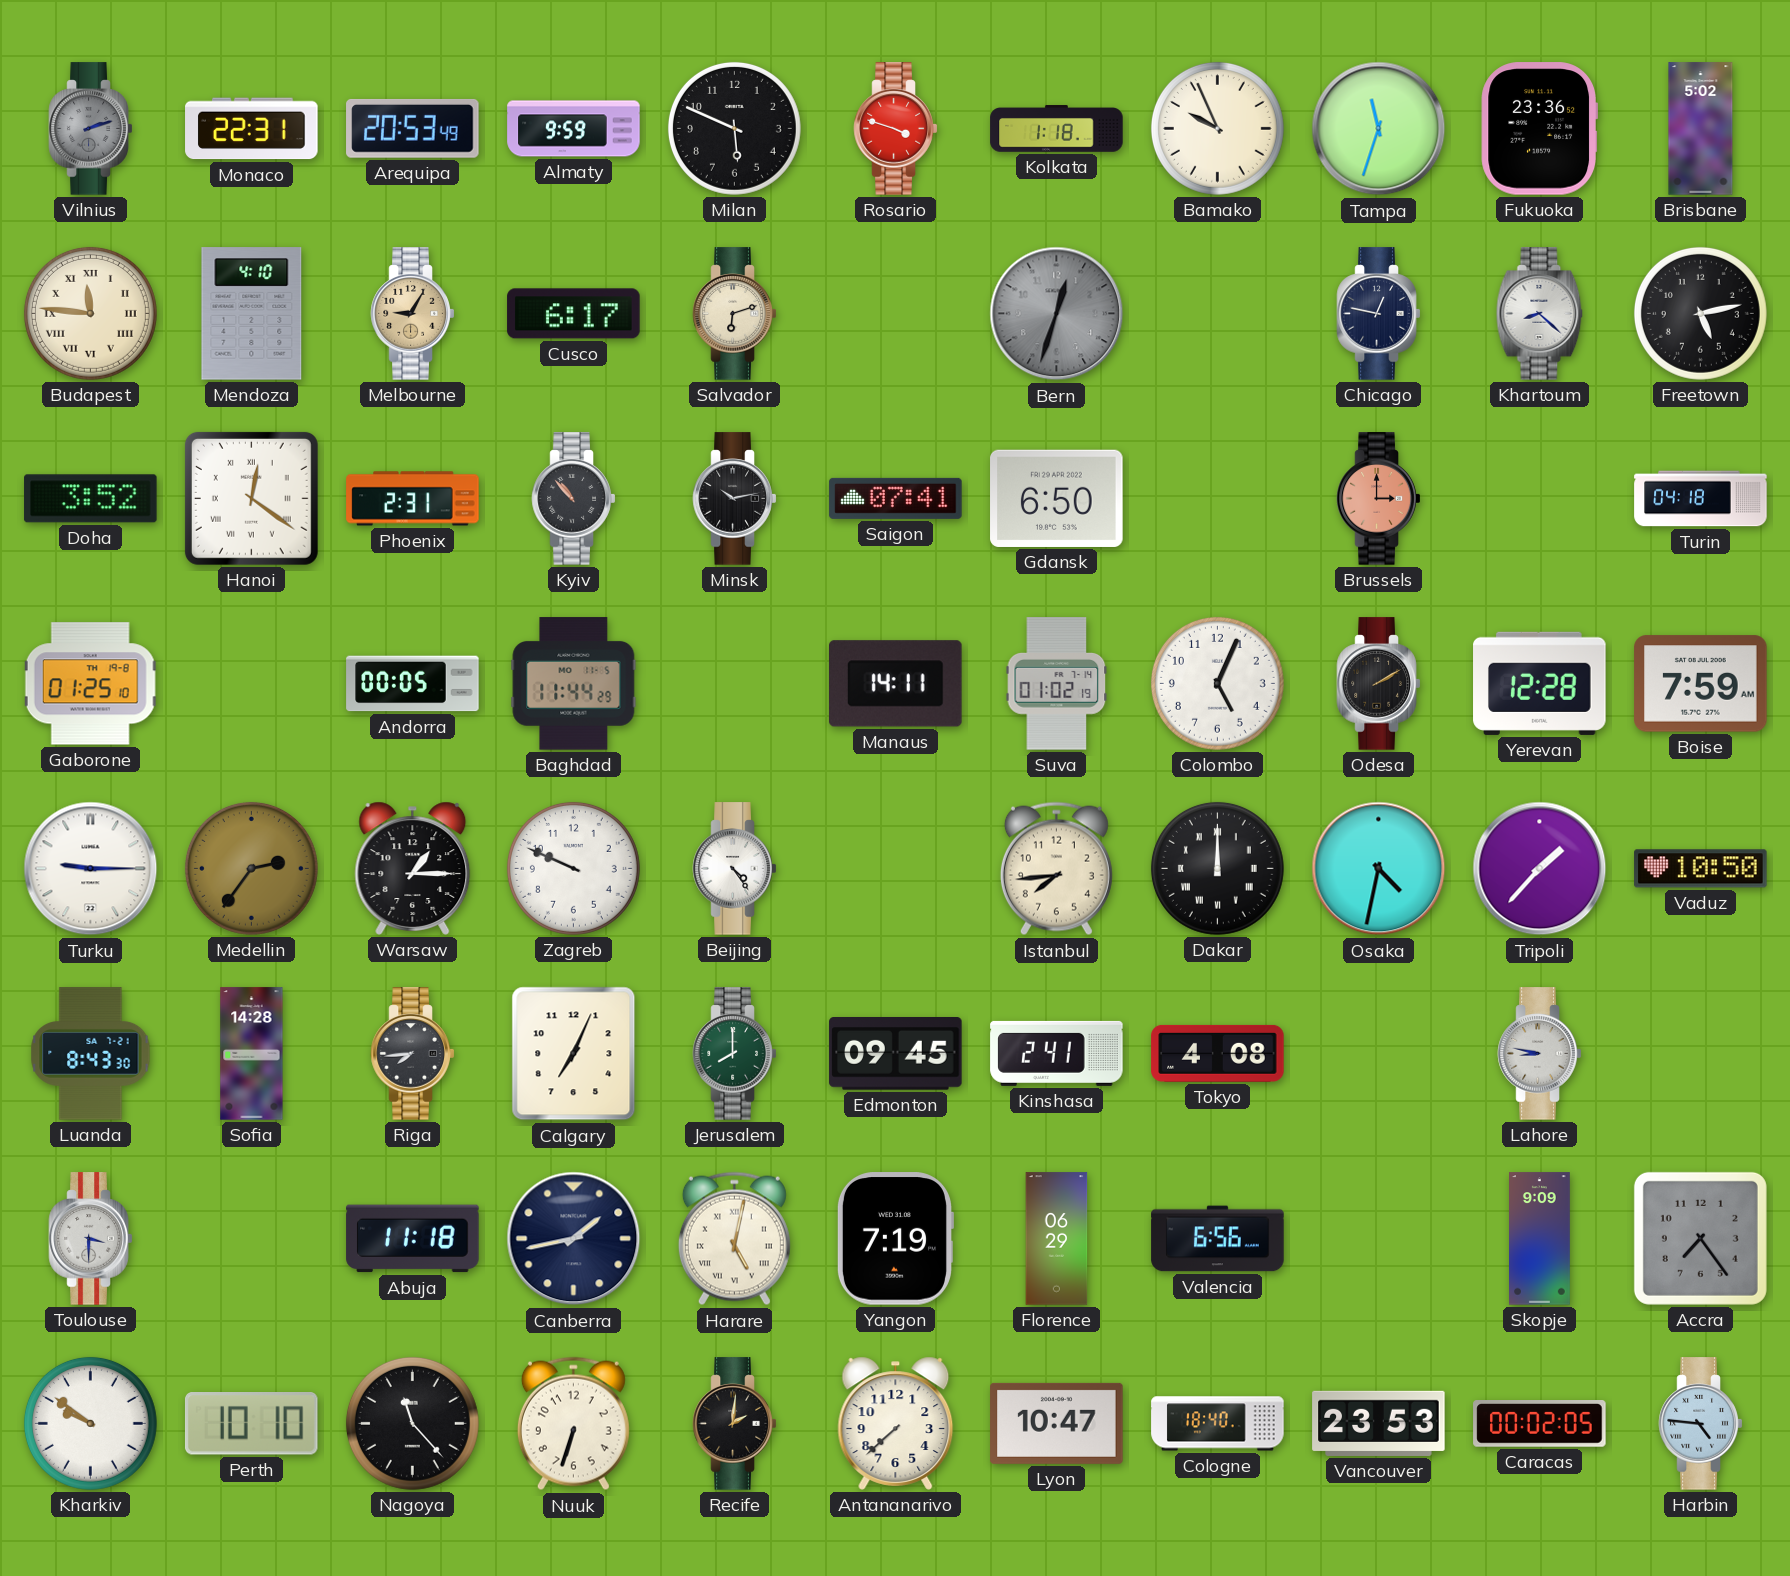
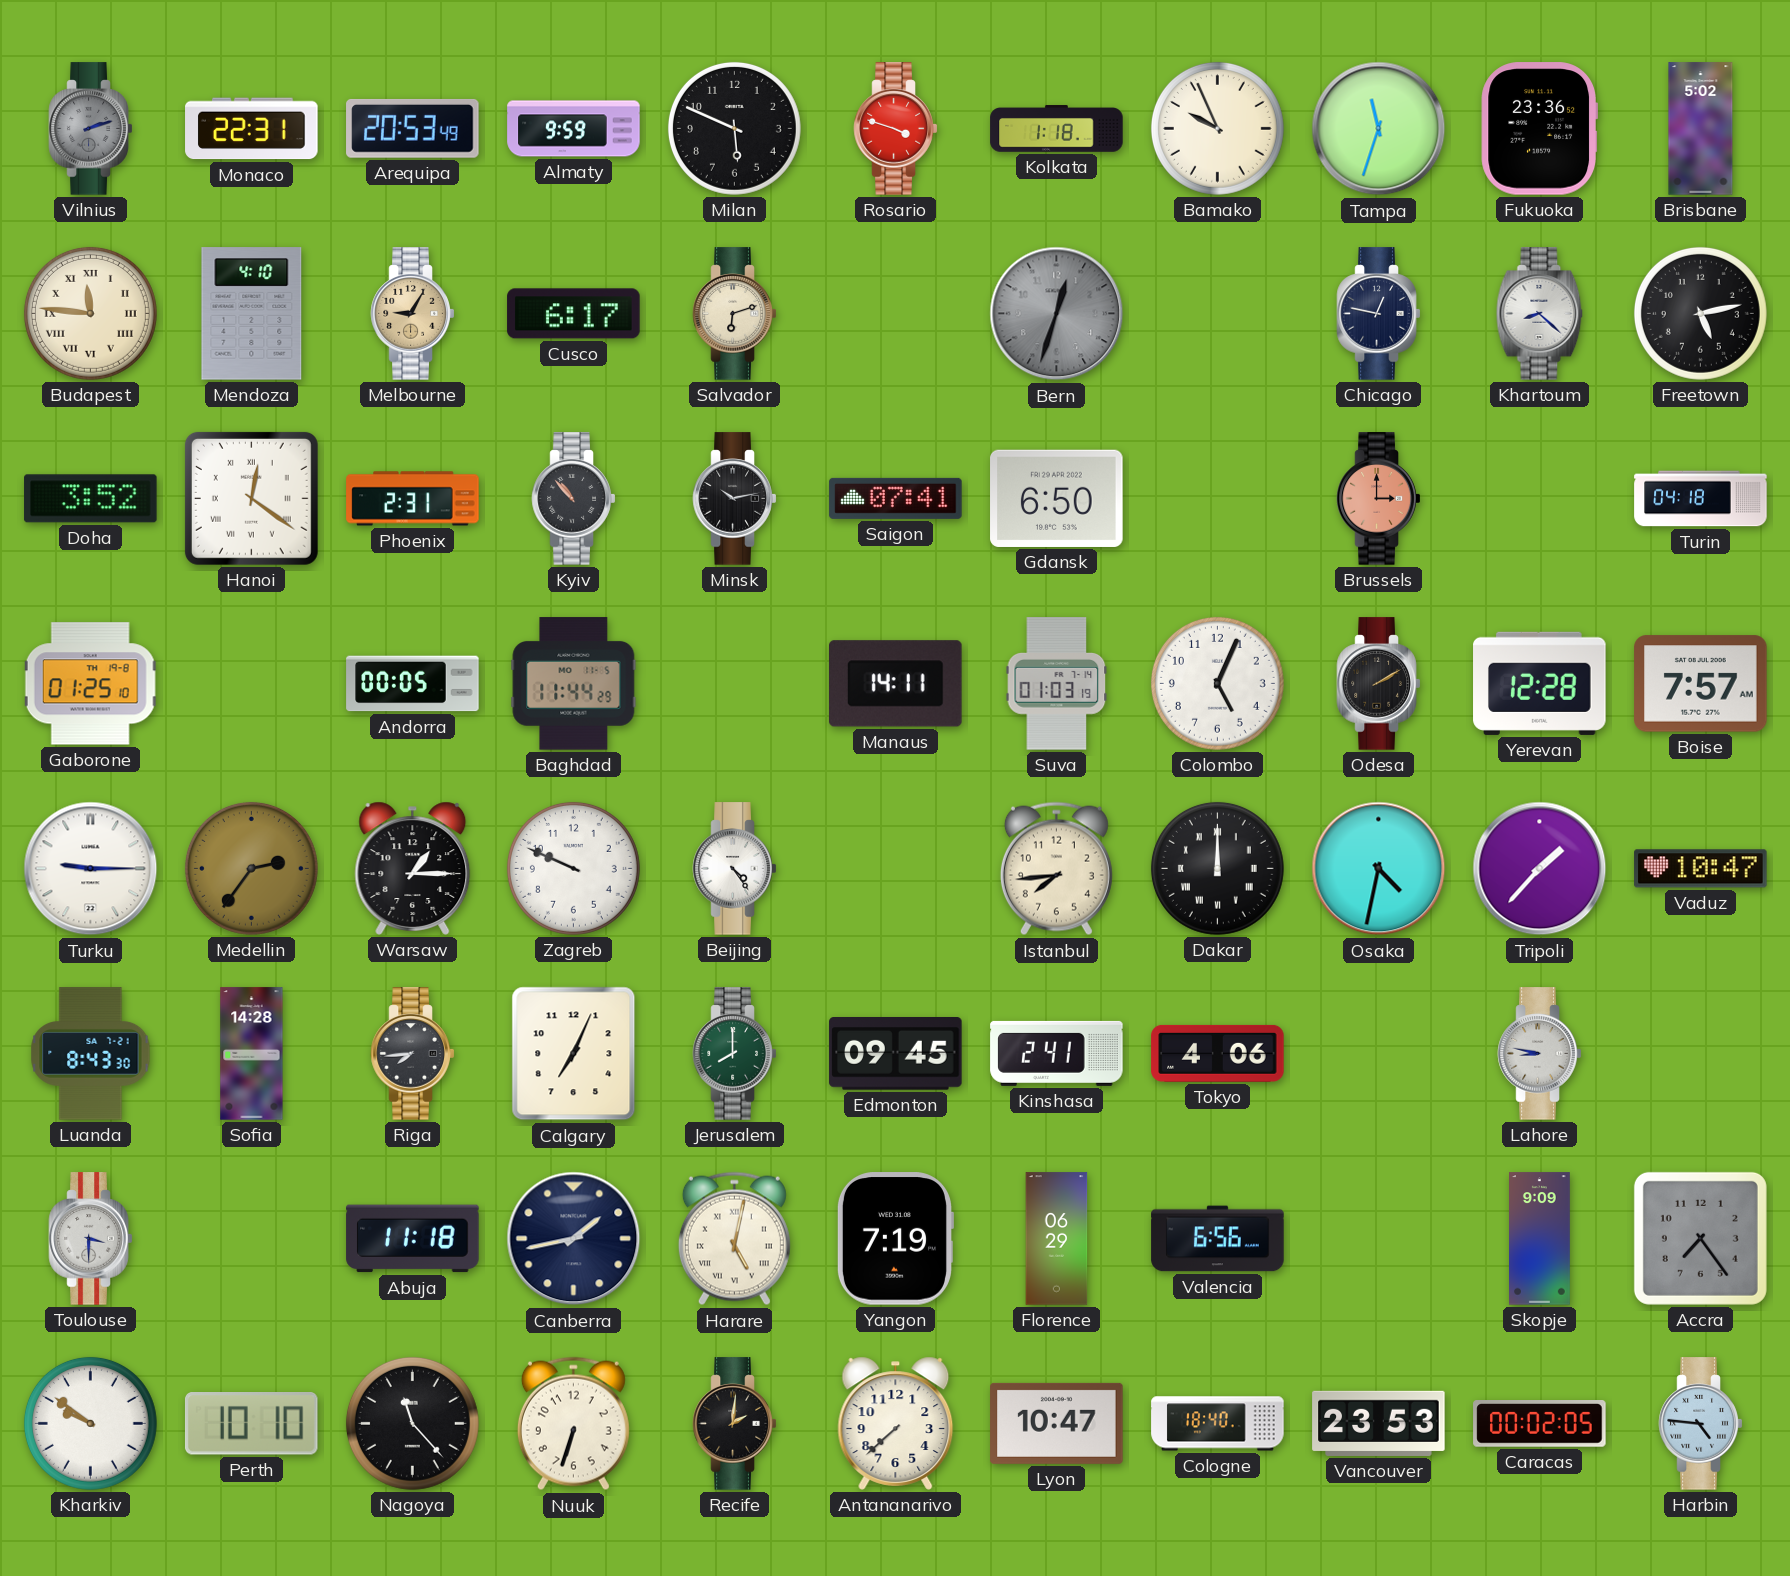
Suva: 01:02 -> 01:03
Boise: 7:59 -> 7:57
Vaduz: 10:50 -> 10:47
Tokyo: 4:08 -> 4:06
